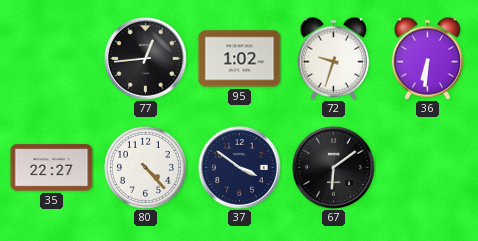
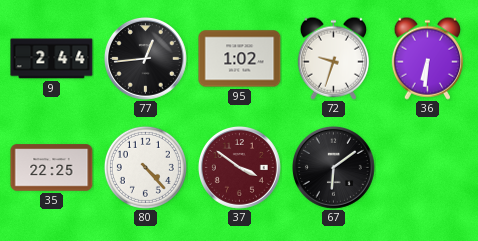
9: none -> 2:44
35: 22:27 -> 22:25
37 dial: navy -> burgundy
